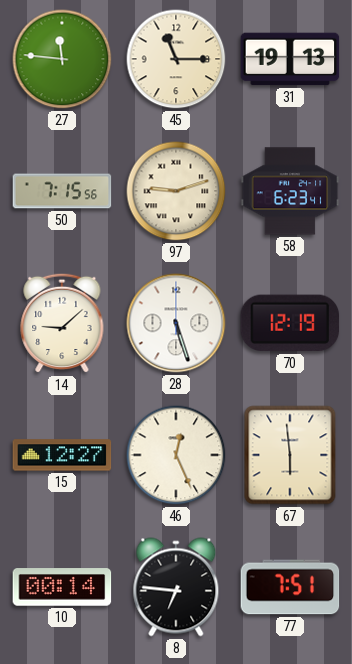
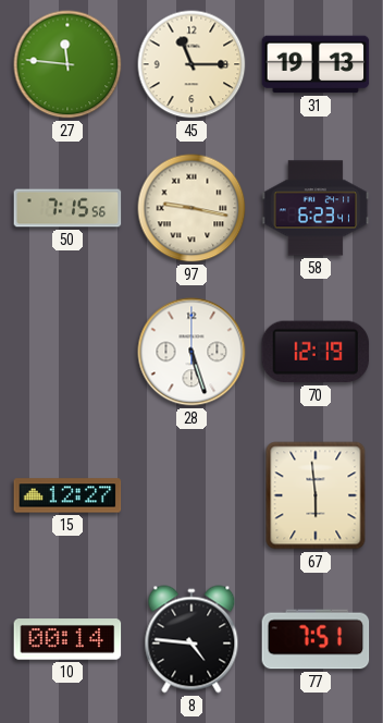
97: 9:12 -> 9:17
14: 9:08 -> none
46: 12:26 -> none
8: 6:46 -> 4:46
